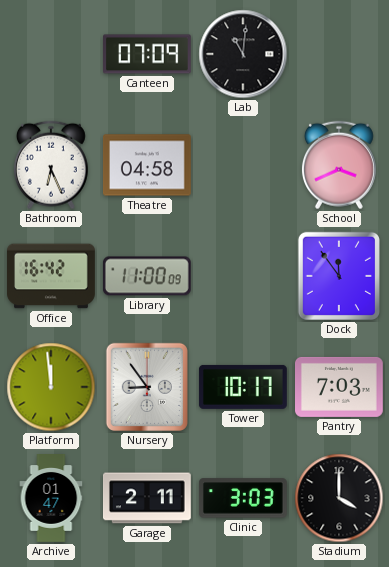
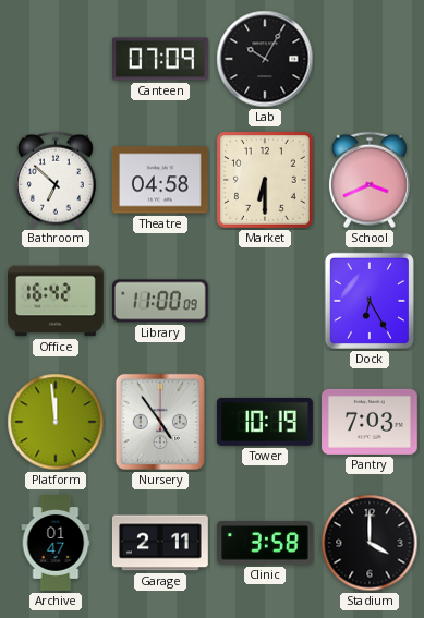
Lab: 11:01 -> 10:05
Bathroom: 6:26 -> 6:52
Market: none -> 6:30
Dock: 11:54 -> 6:25
Nursery: 8:54 -> 4:54
Tower: 10:17 -> 10:19
Clinic: 3:03 -> 3:58
